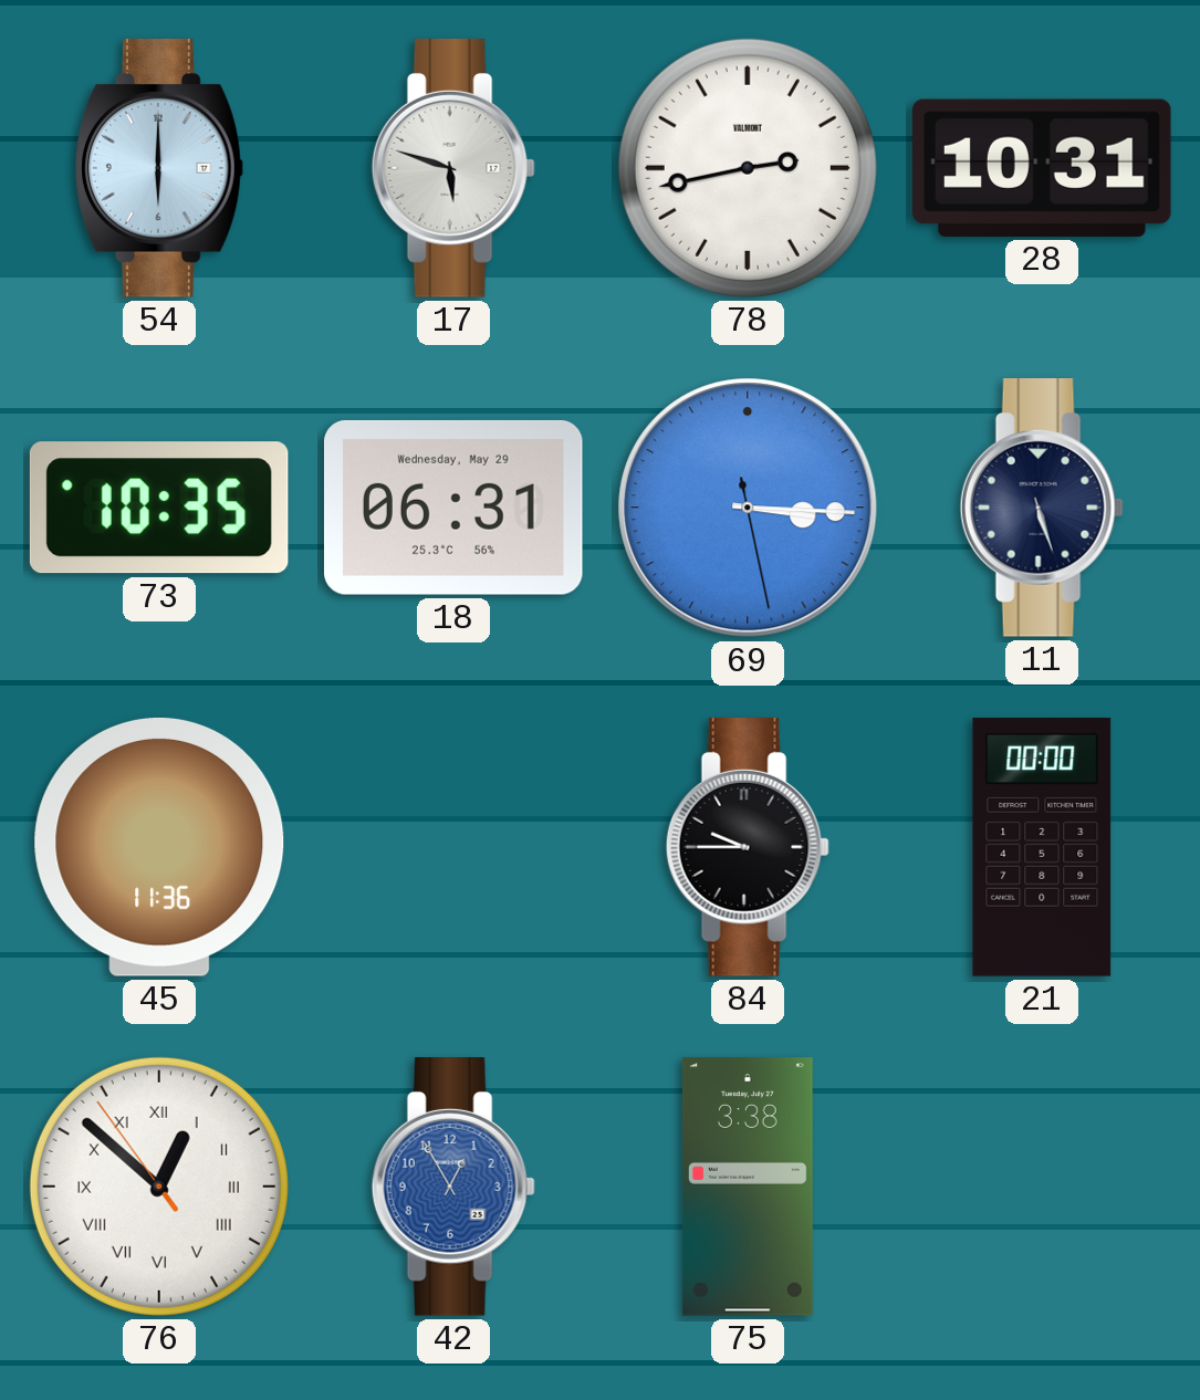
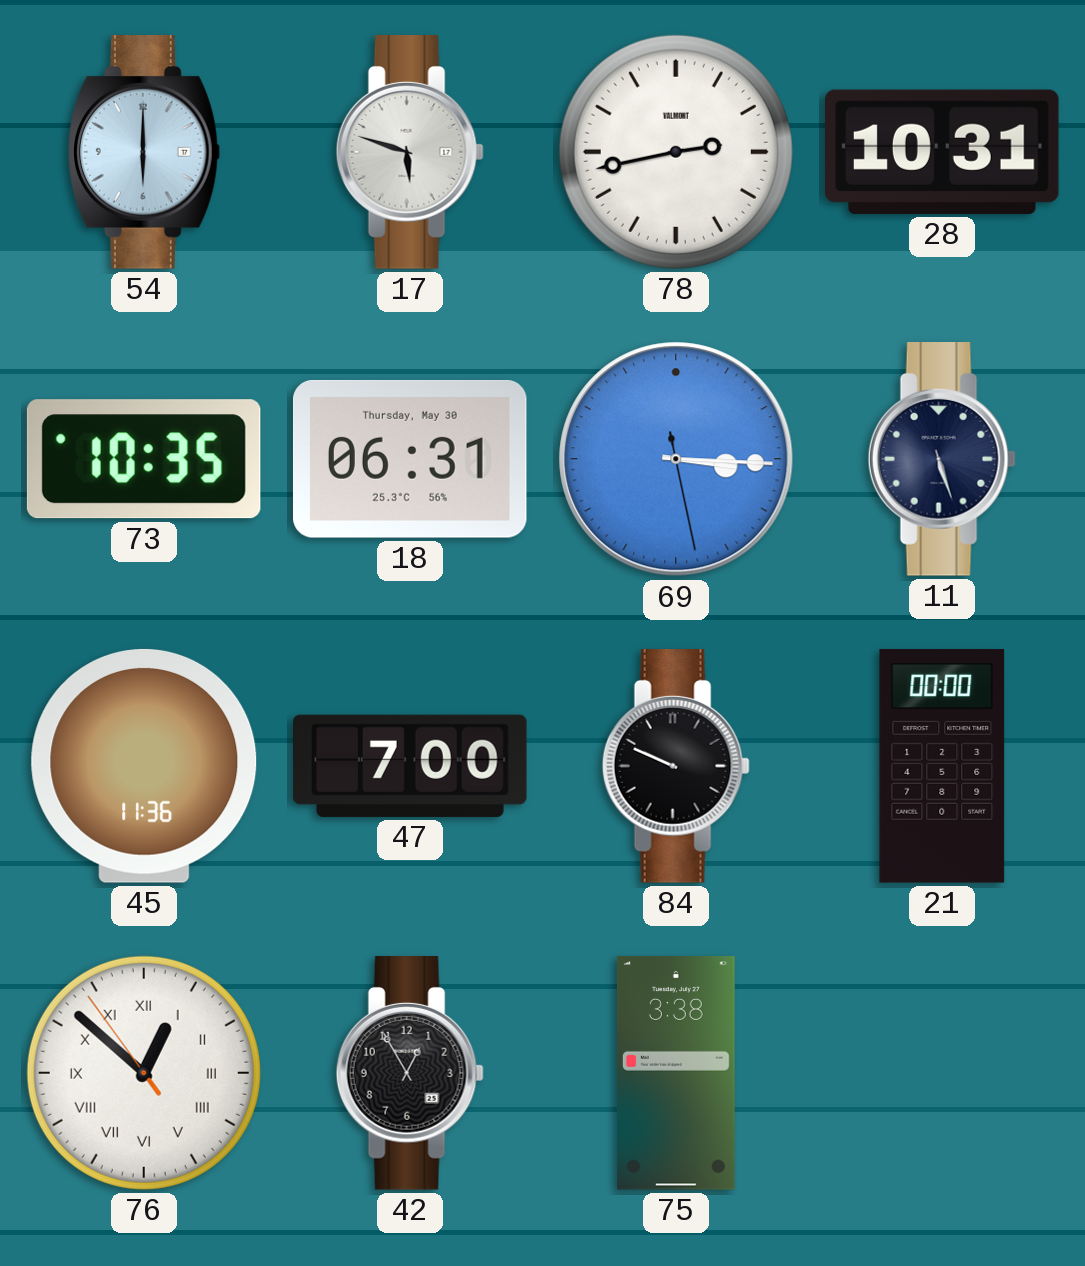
18 date: Wednesday, May 29 -> Thursday, May 30
47: none -> 7:00
84: 9:45 -> 9:49
42 dial: blue -> black
